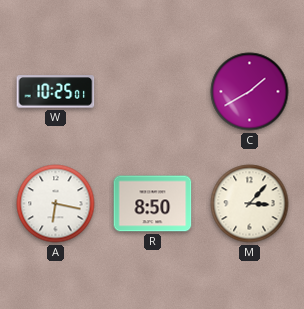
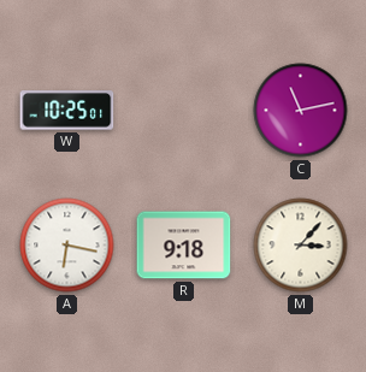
C: 1:40 -> 11:13
R: 8:50 -> 9:18
